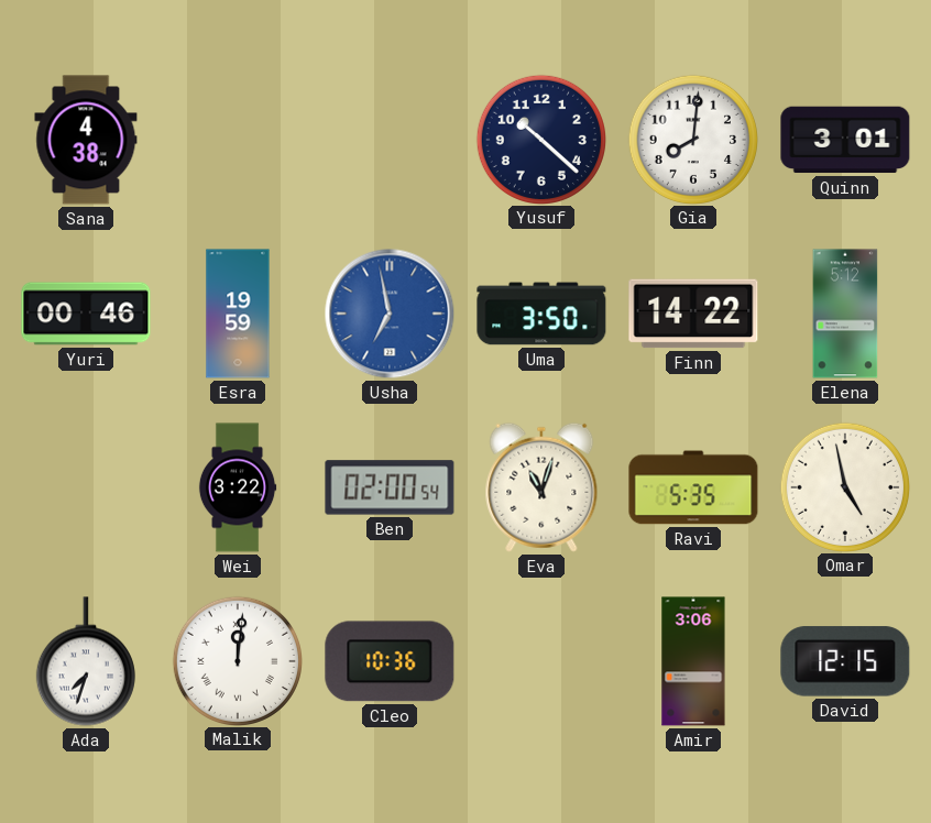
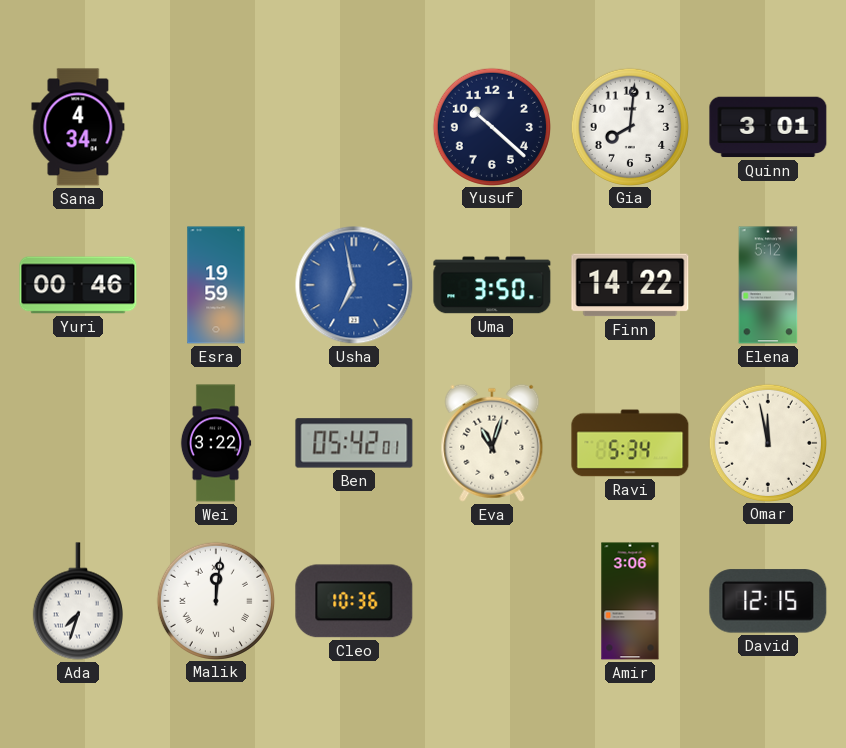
Sana: 4:38 -> 4:34
Ben: 02:00 -> 05:42
Ravi: 5:35 -> 5:34
Omar: 4:58 -> 11:58
